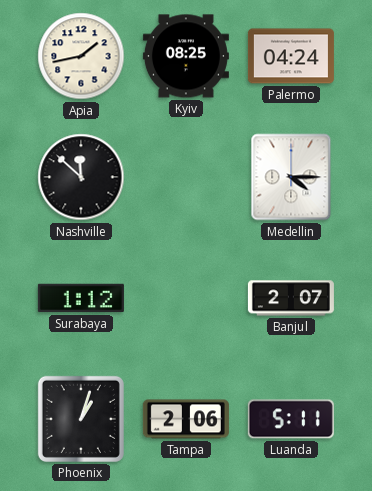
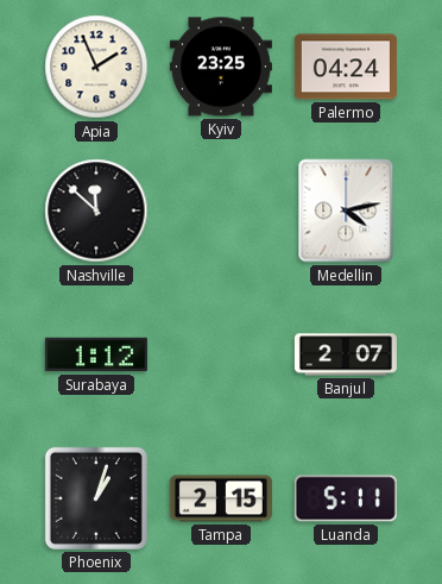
Apia: 1:43 -> 1:56
Kyiv: 08:25 -> 23:25
Medellin: 4:15 -> 4:13
Tampa: 2:06 -> 2:15
